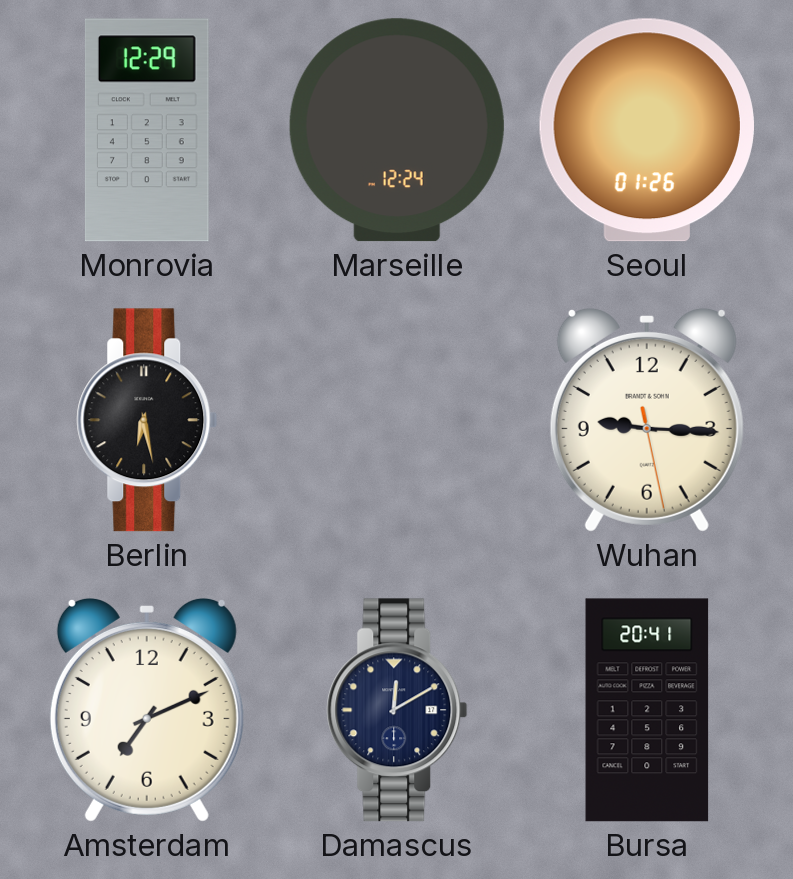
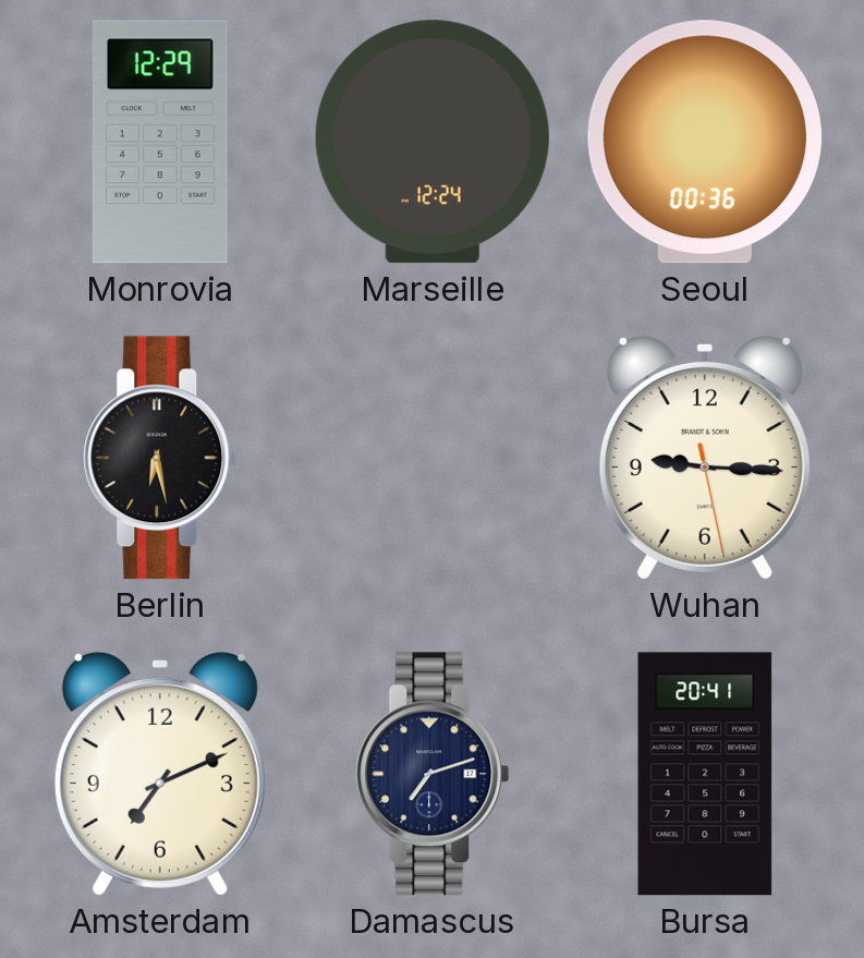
Seoul: 01:26 -> 00:36
Damascus: 12:10 -> 7:12
